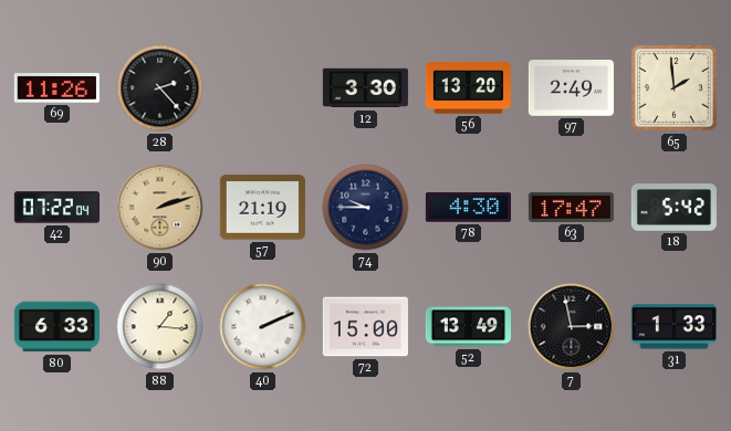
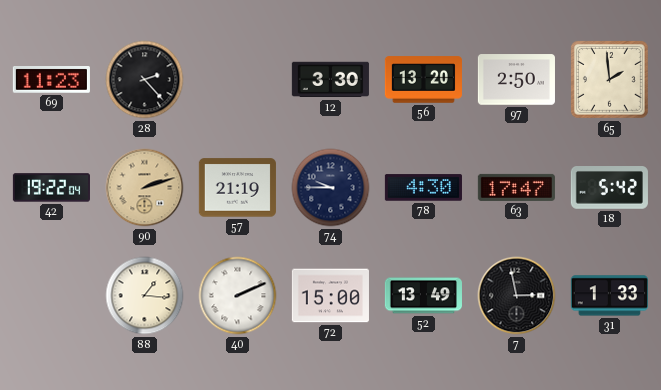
69: 11:26 -> 11:23
97: 2:49 -> 2:50
42: 07:22 -> 19:22
80: 6:33 -> none
